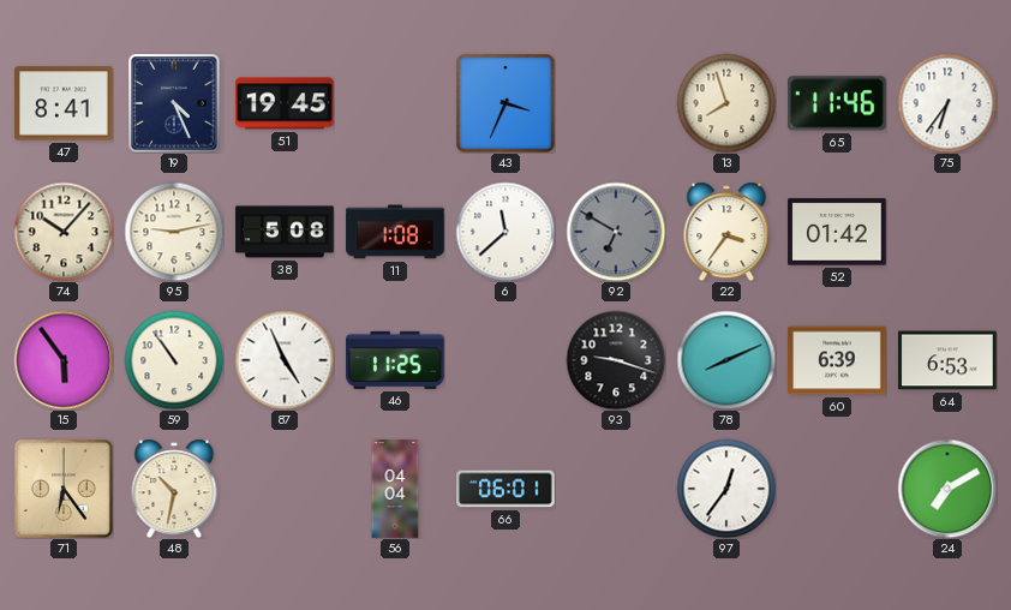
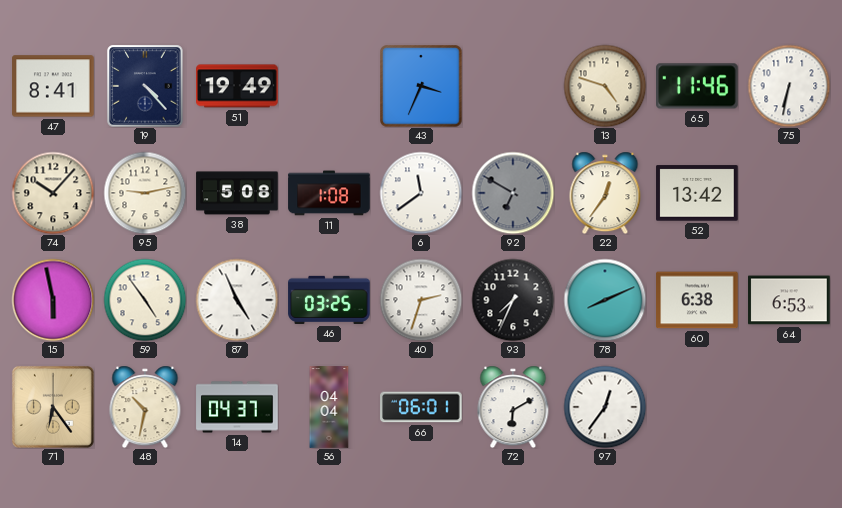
19: 4:26 -> 4:23
51: 19:45 -> 19:49
13: 7:57 -> 4:48
75: 6:36 -> 6:32
6: 11:38 -> 11:39
22: 3:36 -> 12:36
52: 01:42 -> 13:42
15: 5:54 -> 5:58
59: 10:54 -> 4:54
46: 11:25 -> 03:25
40: none -> 2:33
93: 9:18 -> 7:34
60: 6:39 -> 6:38
14: none -> 04:37
72: none -> 6:10
24: 7:10 -> none
